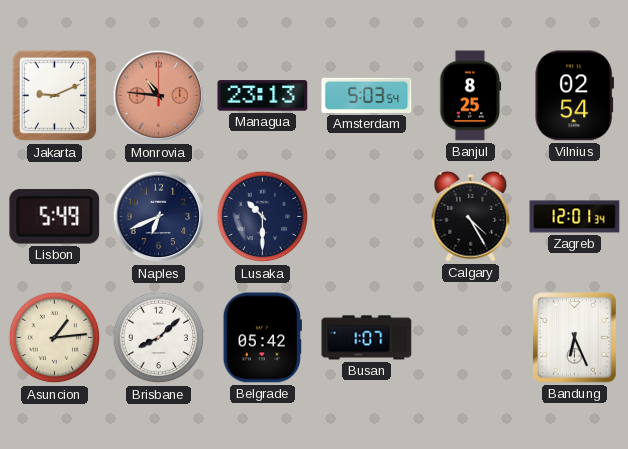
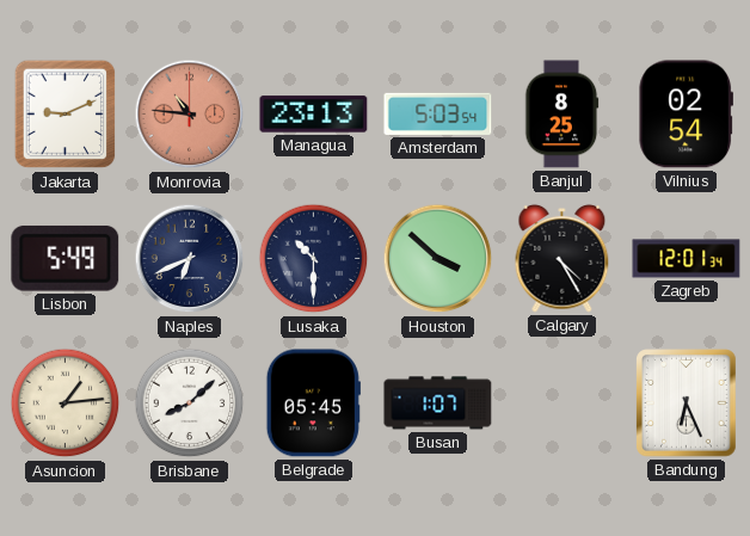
Houston: none -> 3:52
Belgrade: 05:42 -> 05:45
